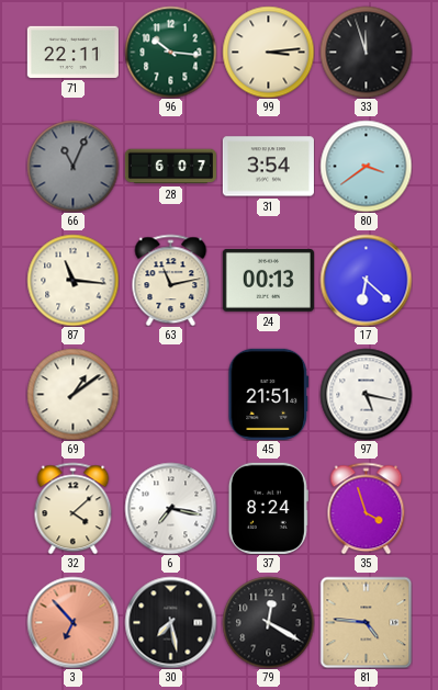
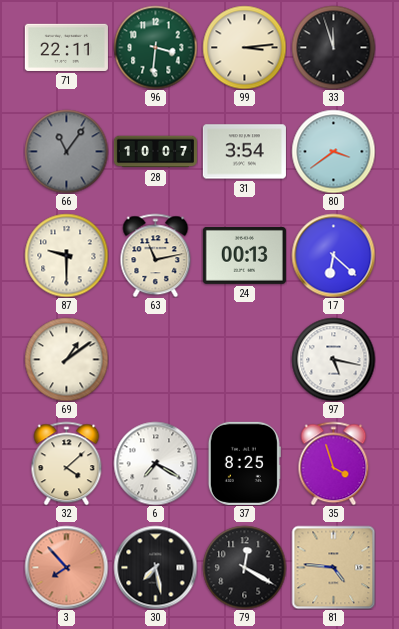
96: 10:16 -> 3:31
66: 11:04 -> 11:06
28: 6:07 -> 10:07
87: 11:16 -> 9:30
45: 21:51 -> none
6: 7:17 -> 7:20
37: 8:24 -> 8:25
3: 6:53 -> 7:53
